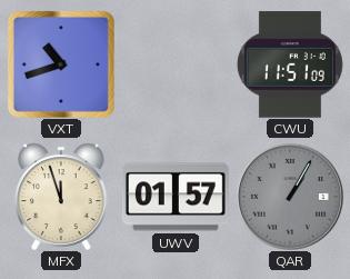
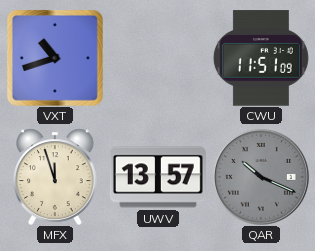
UWV: 01:57 -> 13:57
QAR: 1:05 -> 10:19
